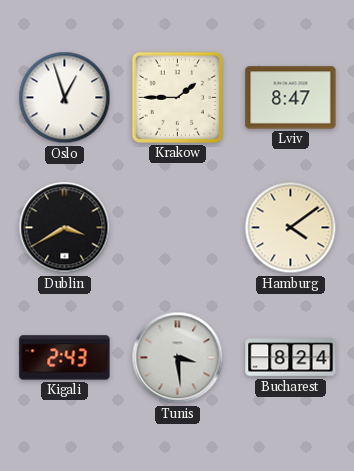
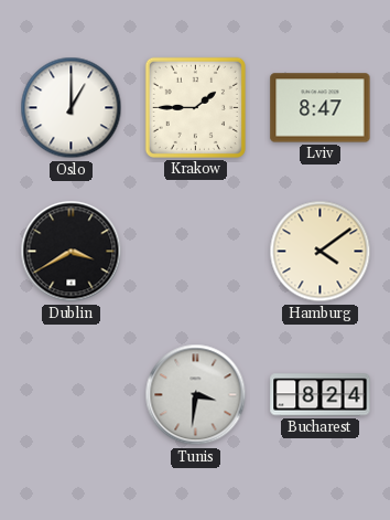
Oslo: 12:57 -> 1:00
Kigali: 2:43 -> none
Tunis: 3:29 -> 3:31
